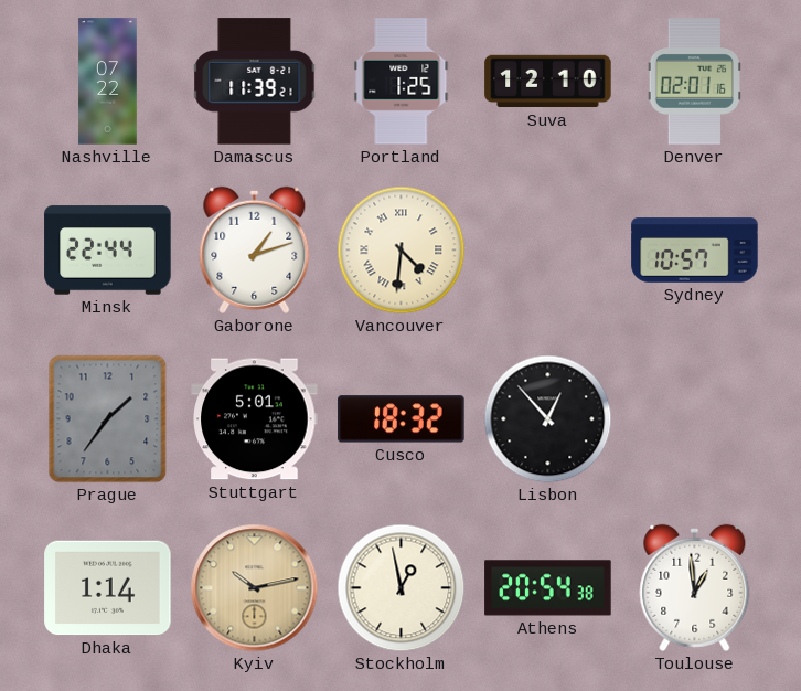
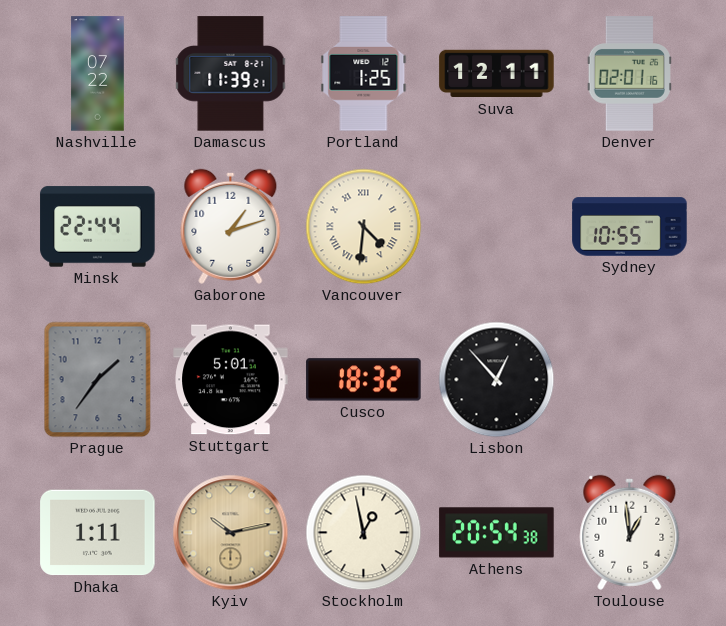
Suva: 12:10 -> 12:11
Sydney: 10:57 -> 10:55
Dhaka: 1:14 -> 1:11
